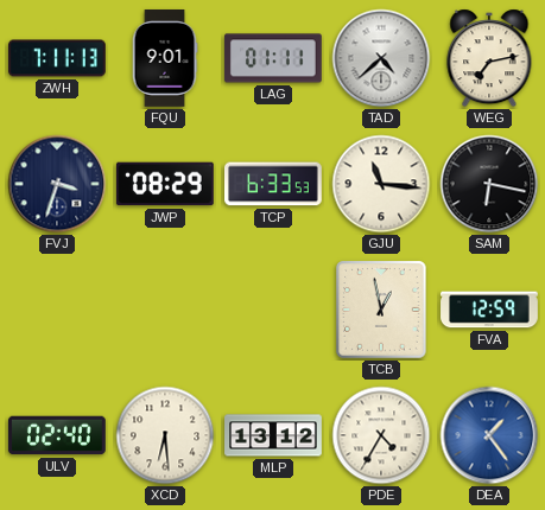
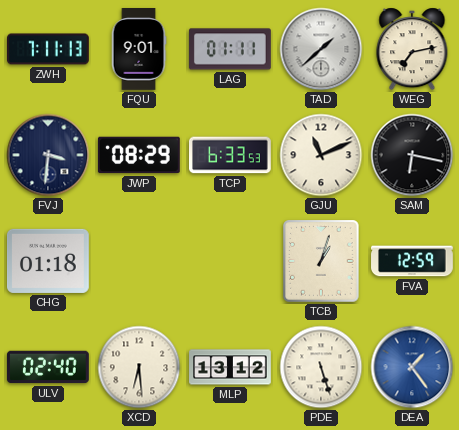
TAD: 4:38 -> 1:38
FVJ: 3:33 -> 3:31
GJU: 11:16 -> 11:11
CHG: none -> 01:18
TCB: 12:58 -> 1:03
PDE: 4:35 -> 5:27
